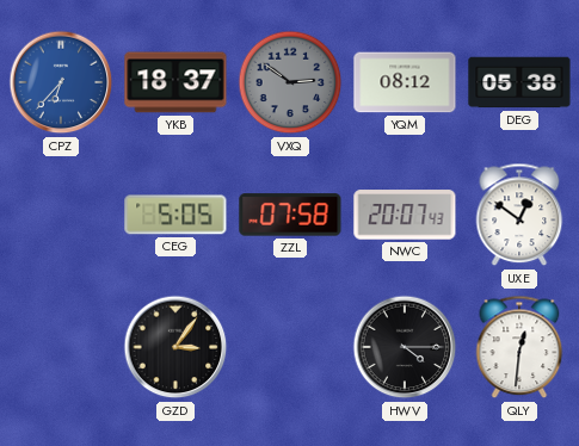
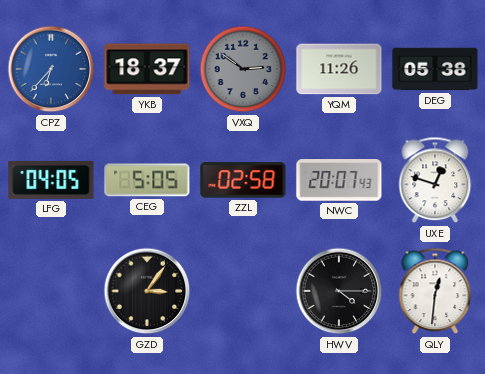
YQM: 08:12 -> 11:26
LFG: none -> 04:05
ZZL: 07:58 -> 02:58
UXE: 12:51 -> 12:48
